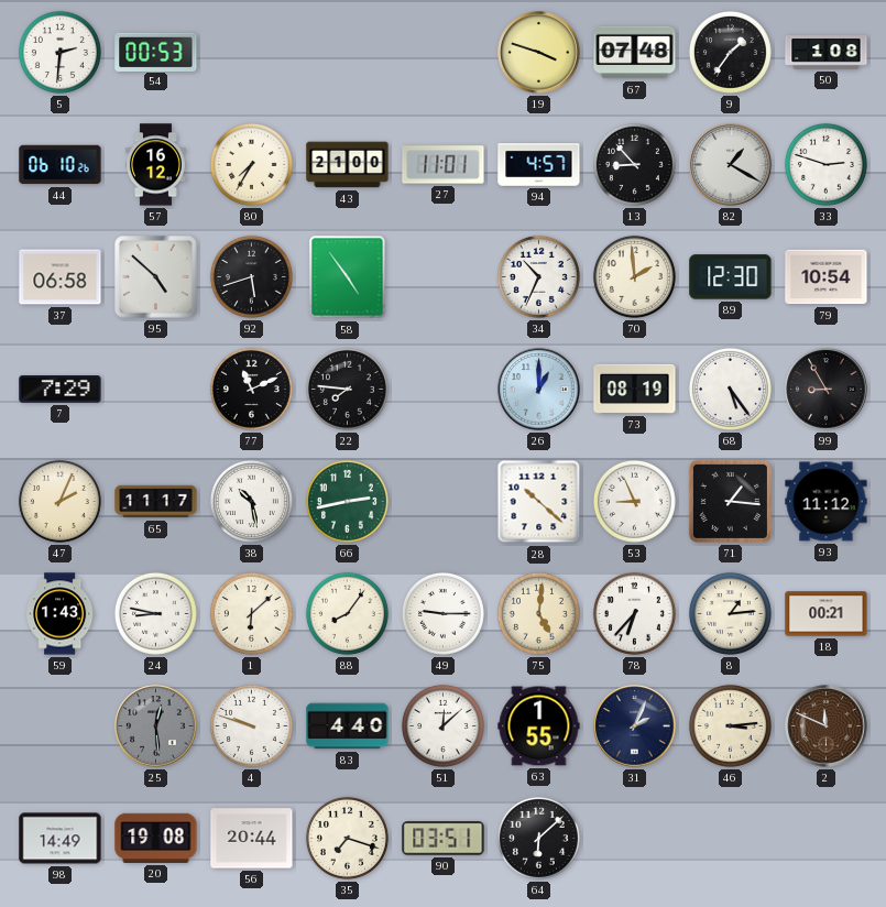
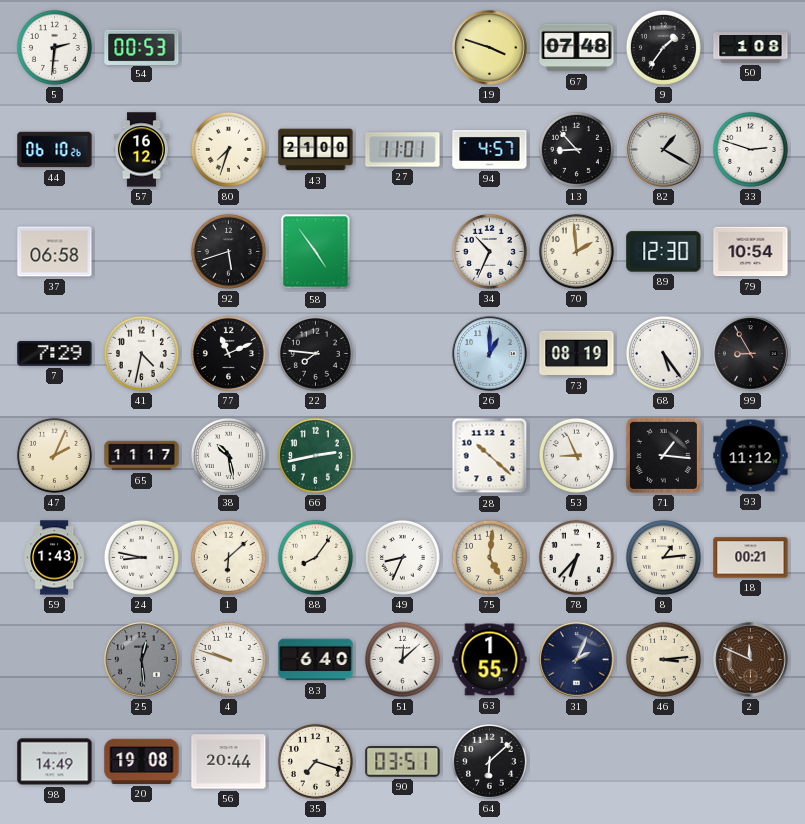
80: 7:35 -> 7:33
95: 4:52 -> none
41: none -> 4:32
49: 9:15 -> 8:34
83: 4:40 -> 6:40
